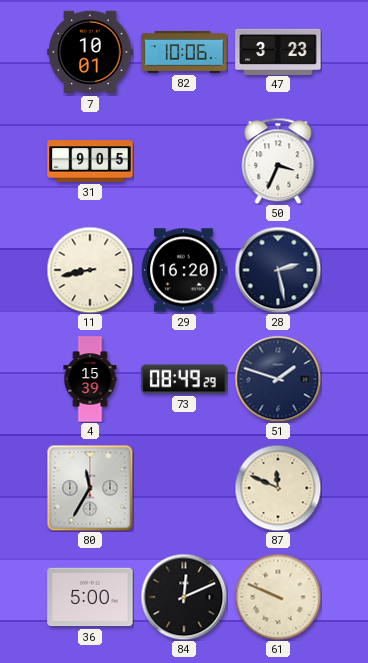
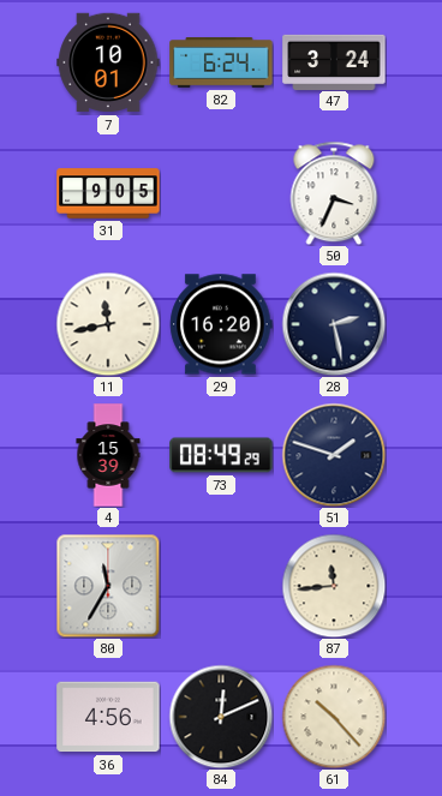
82: 10:06 -> 6:24
47: 3:23 -> 3:24
11: 8:43 -> 11:43
87: 11:49 -> 11:44
36: 5:00 -> 4:56
61: 9:49 -> 10:23
